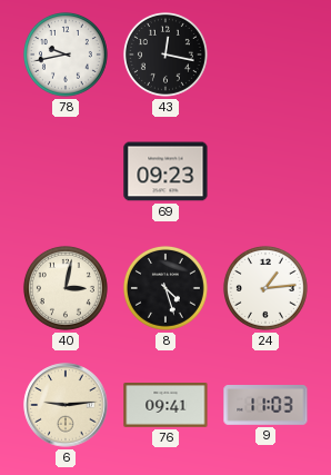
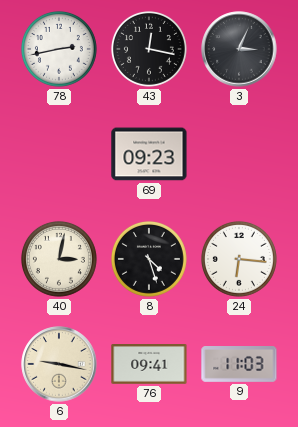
78: 9:43 -> 2:43
3: none -> 3:04
24: 1:14 -> 6:16
6: 9:14 -> 9:17
